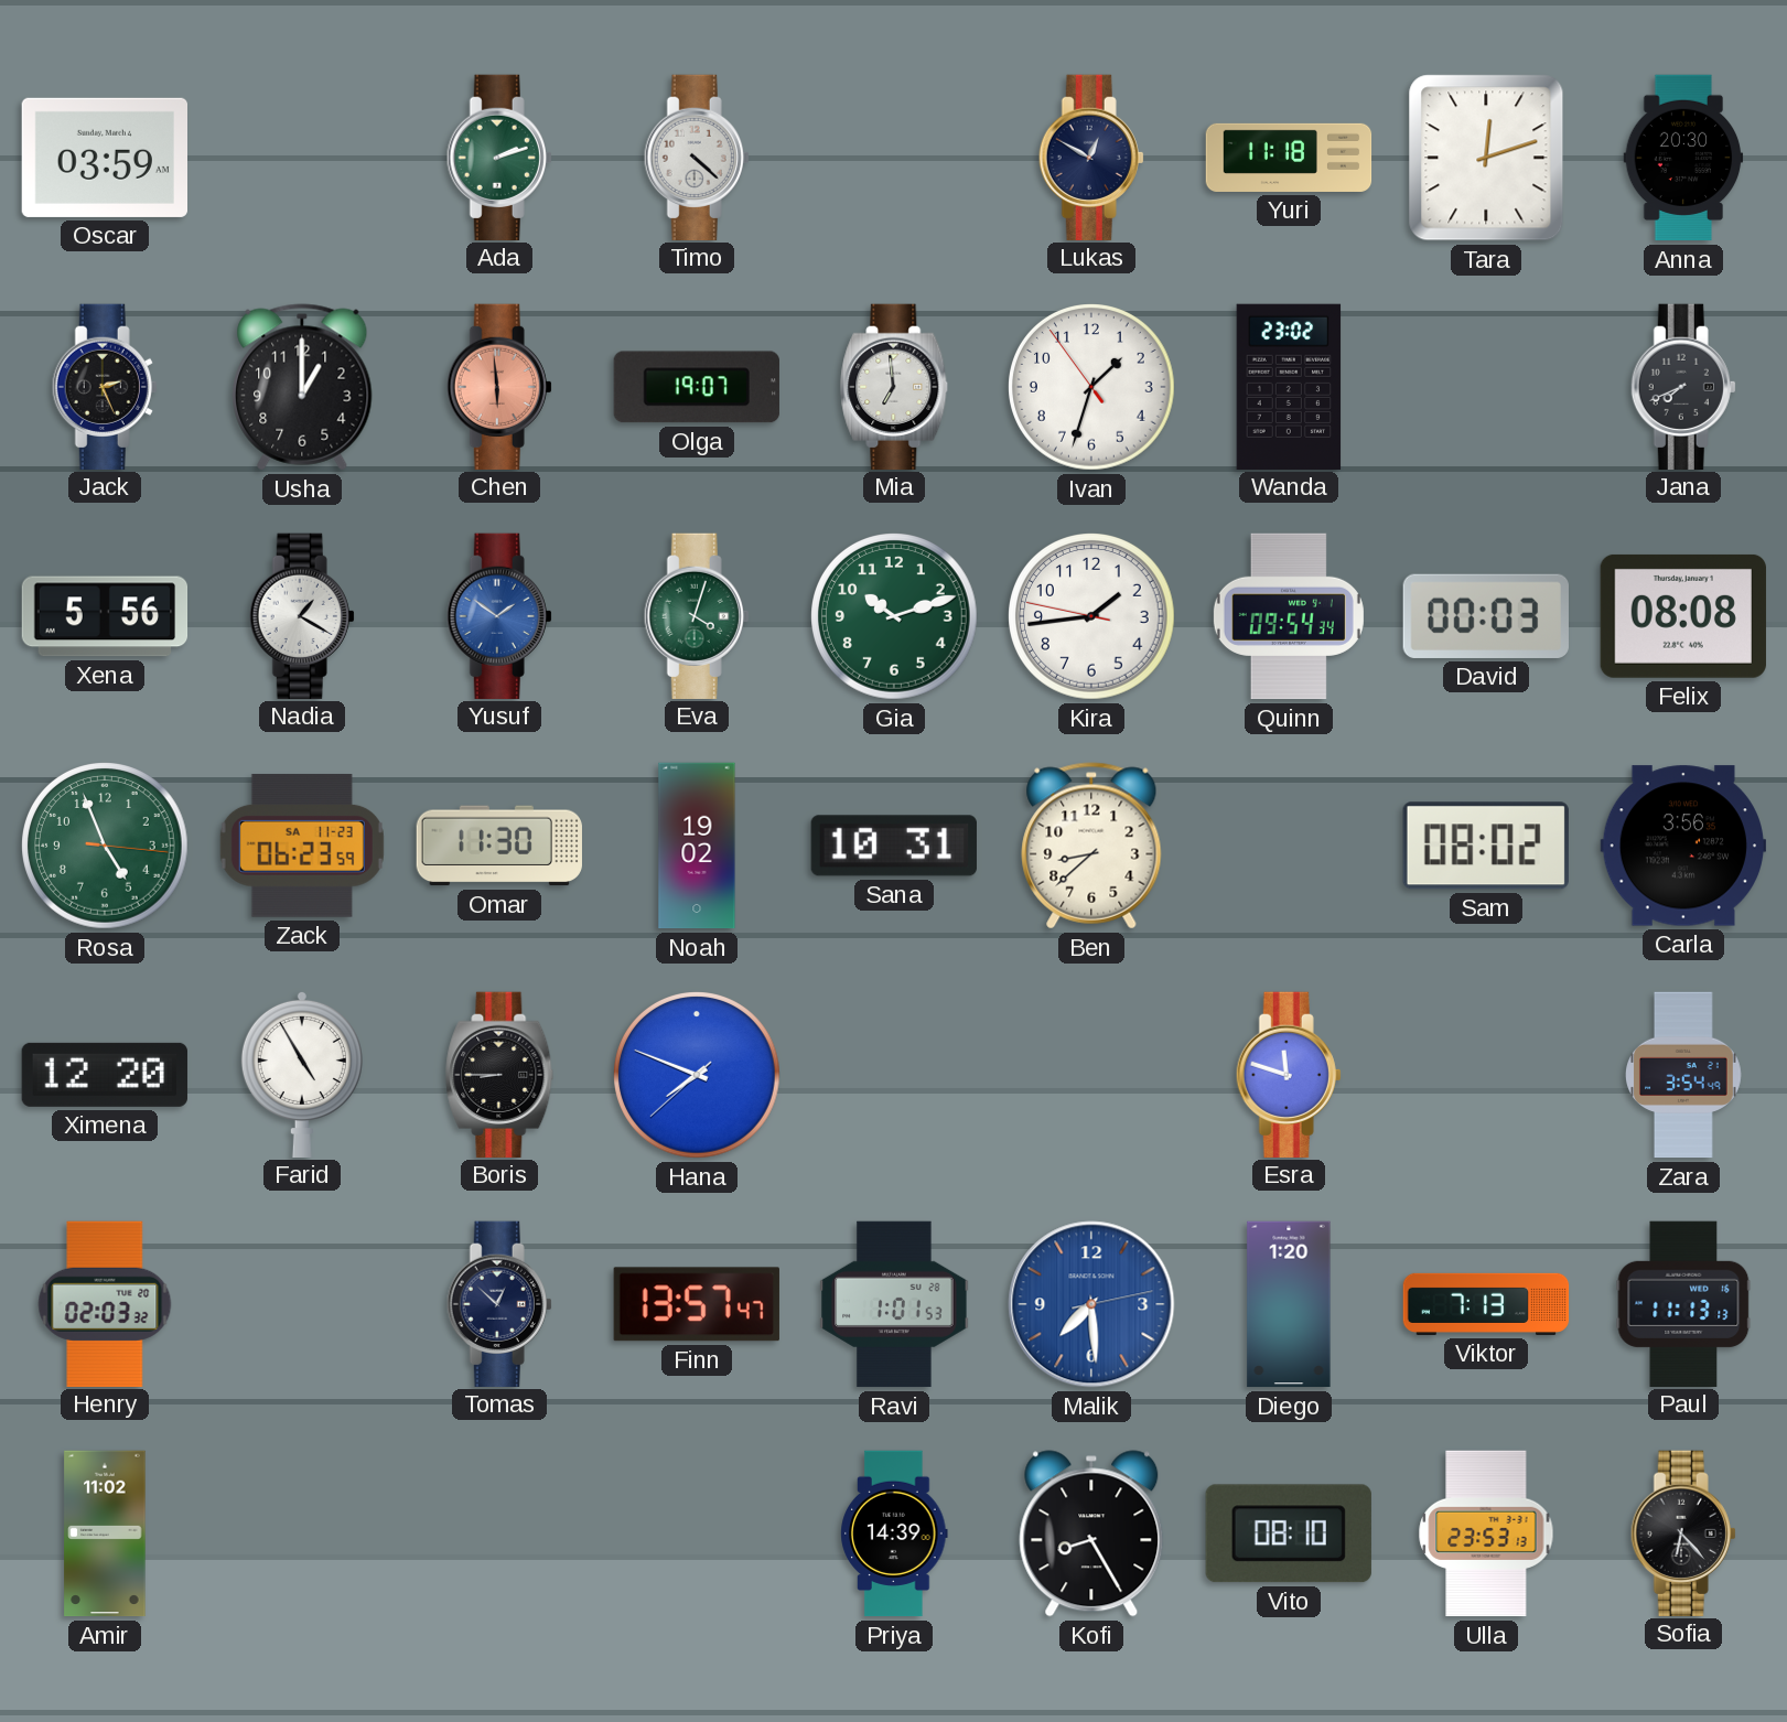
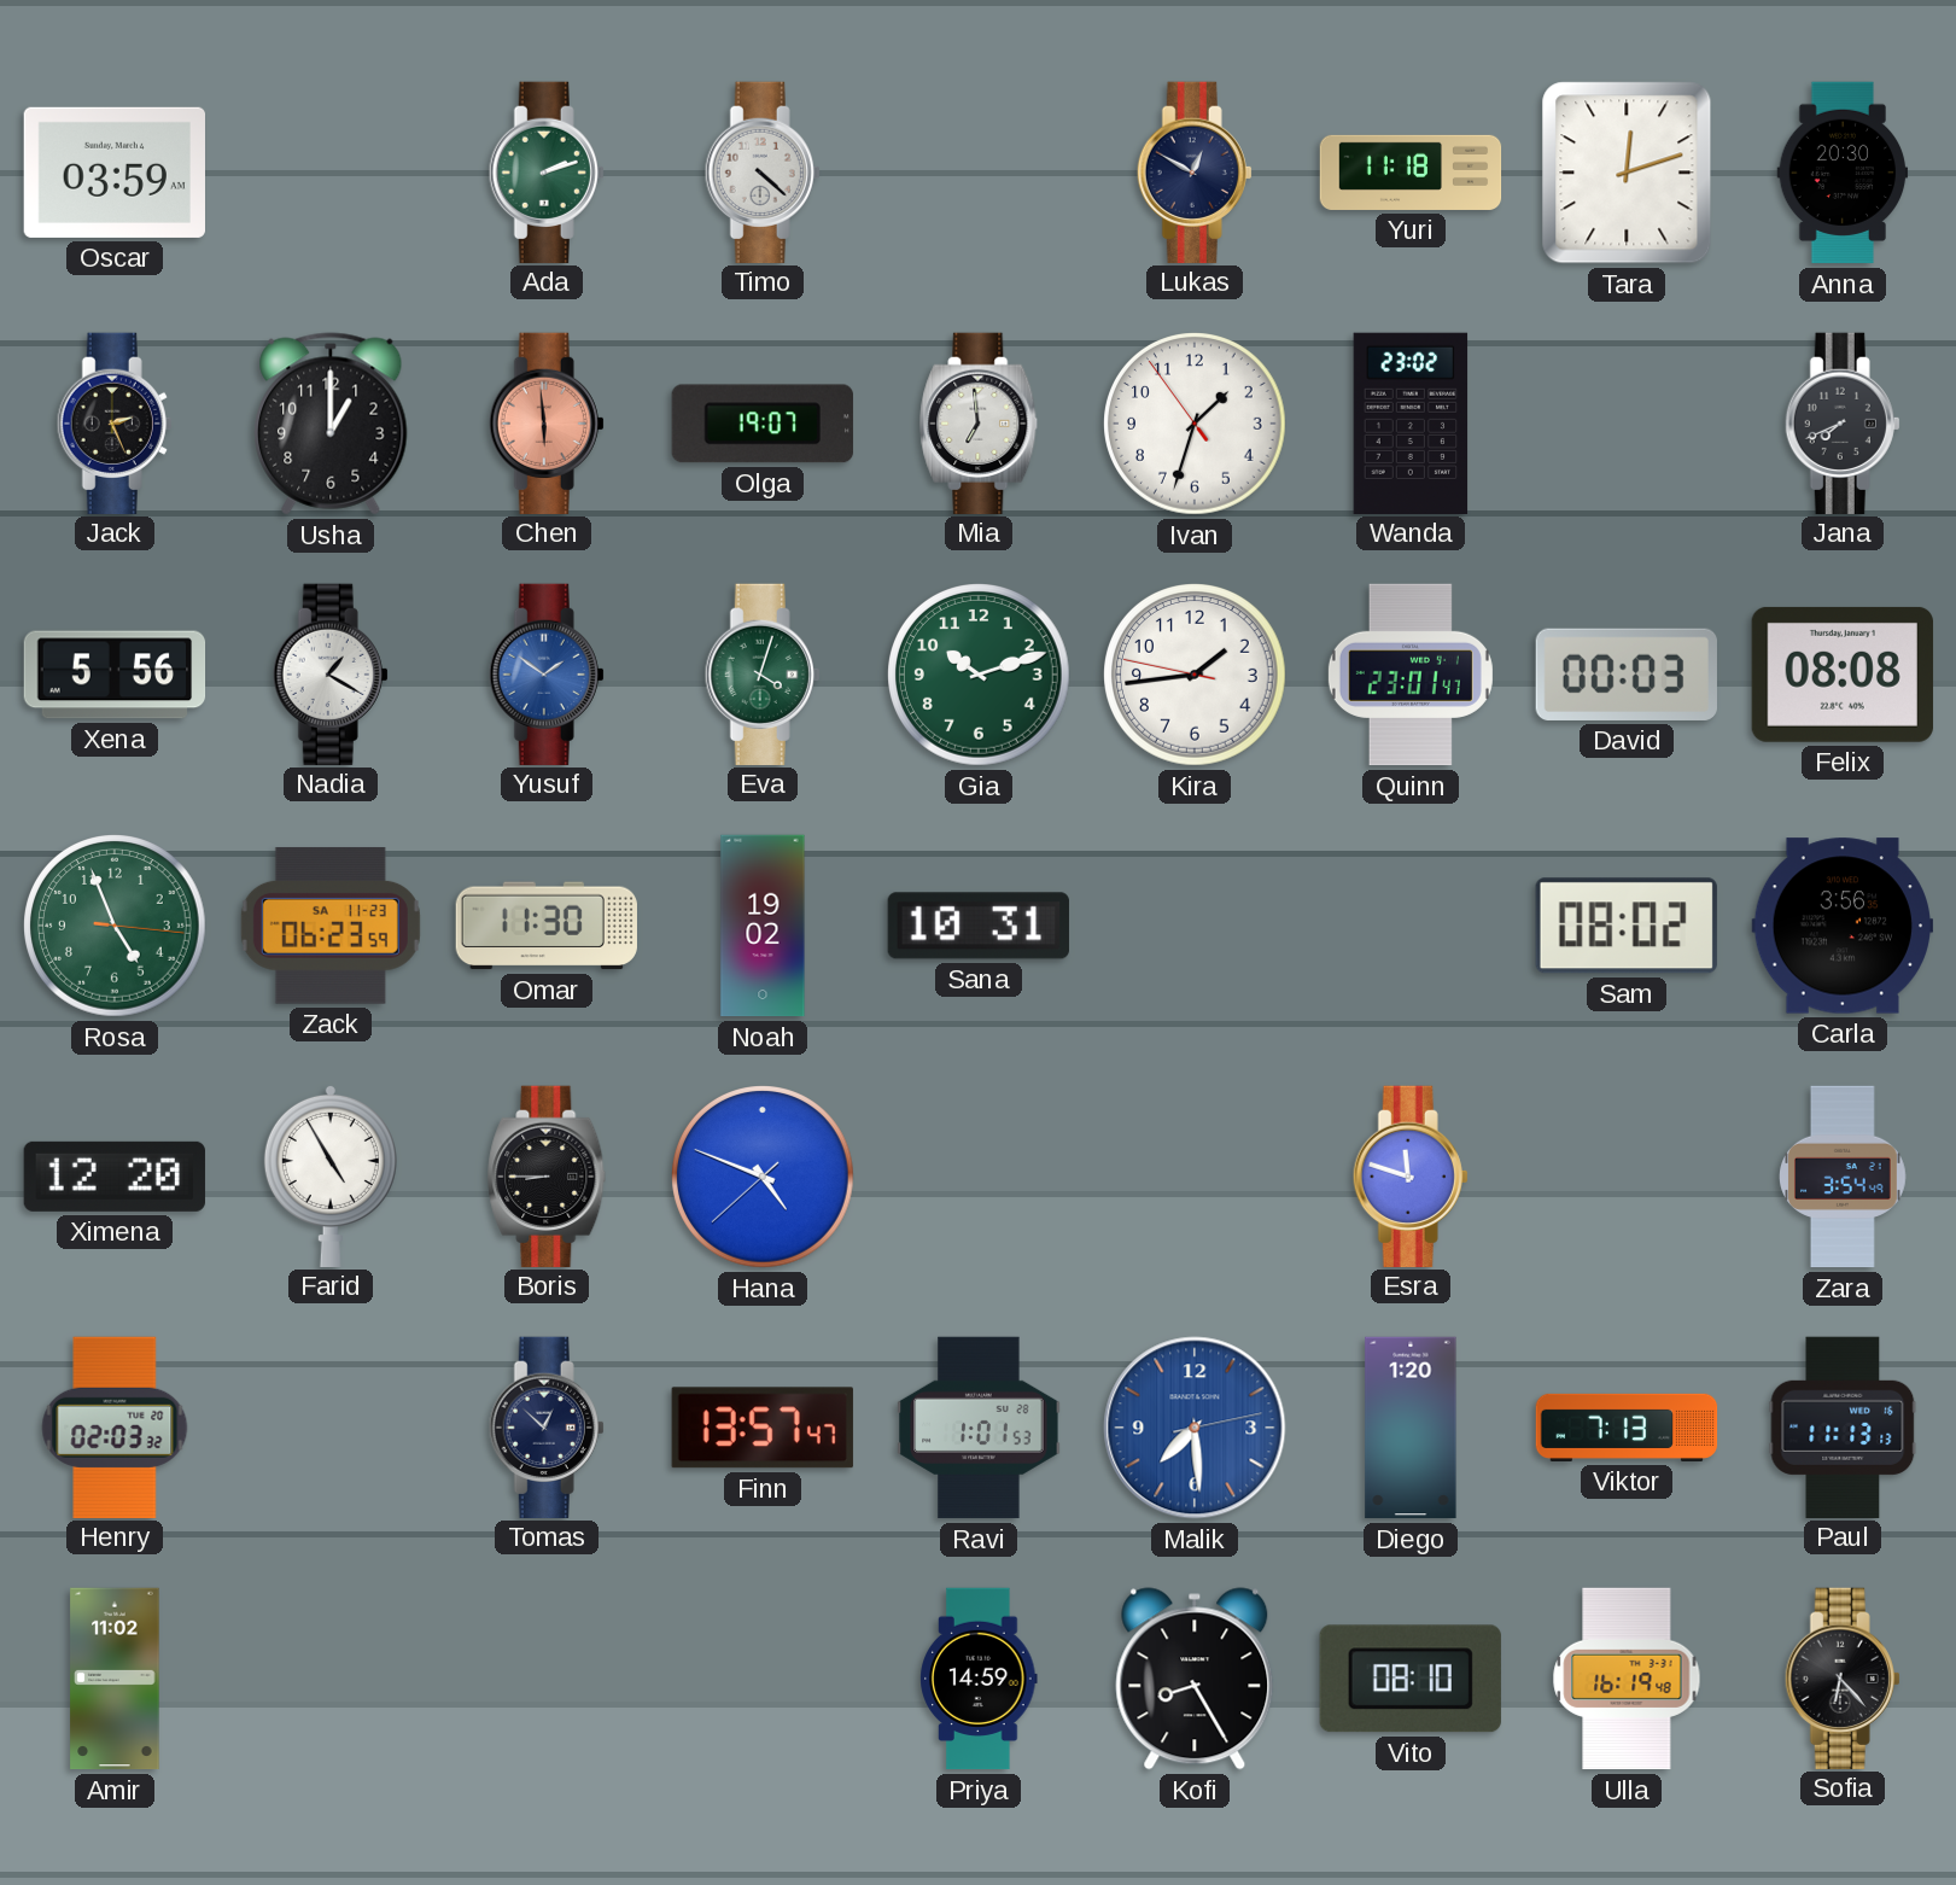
Quinn: 09:54 -> 23:01
Ben: 8:38 -> none
Hana: 7:48 -> 4:48
Priya: 14:39 -> 14:59
Ulla: 23:53 -> 16:19
